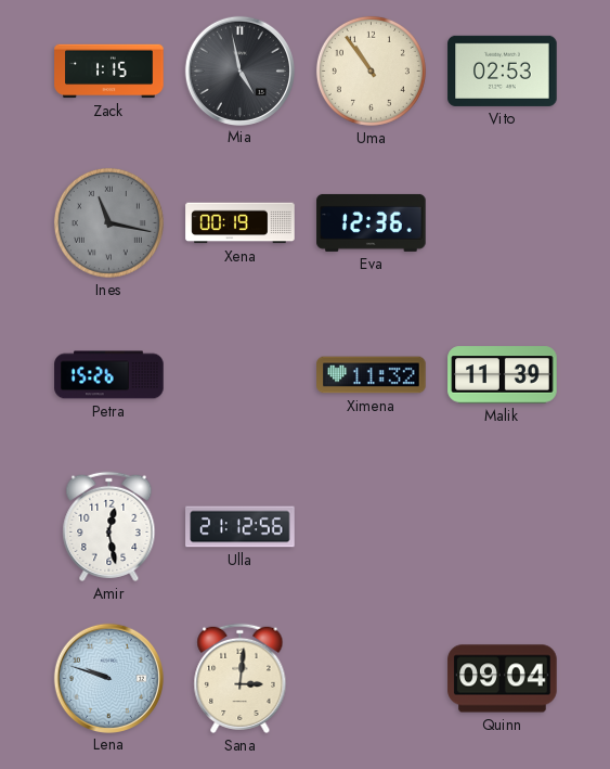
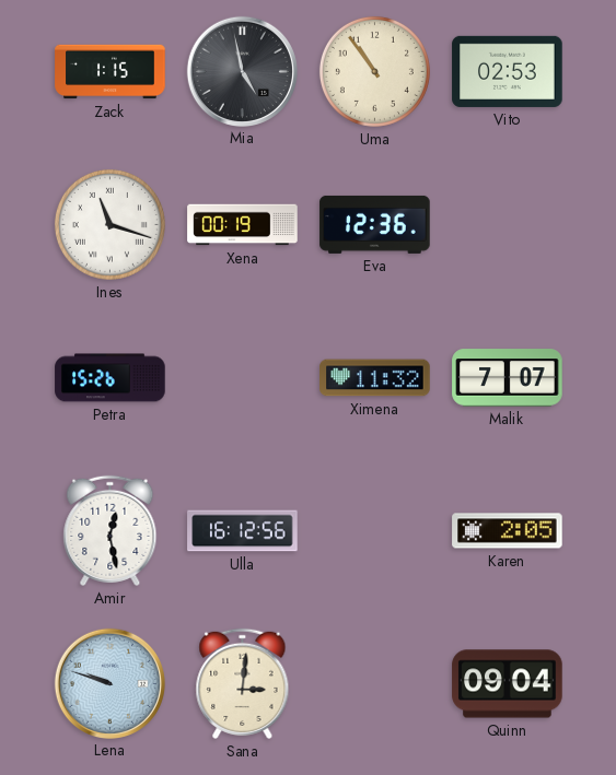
Ines: 11:17 -> 11:18
Ines dial: grey -> white
Malik: 11:39 -> 7:07
Ulla: 21:12 -> 16:12
Karen: none -> 2:05
